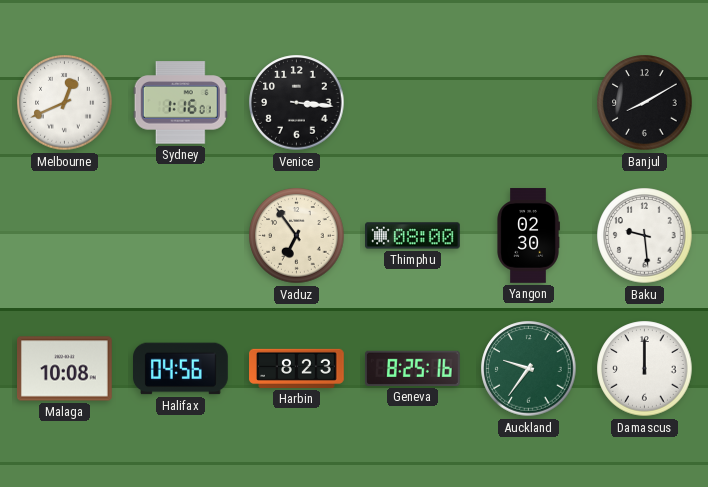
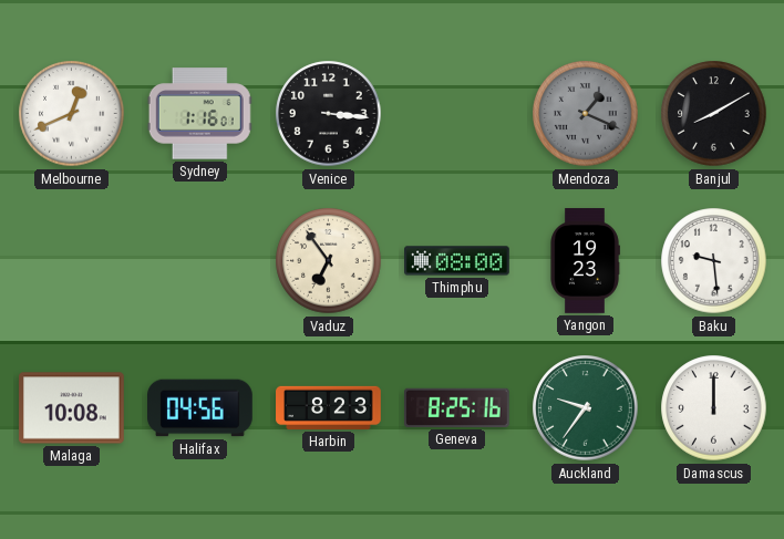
Mendoza: none -> 1:19
Yangon: 02:30 -> 19:23
